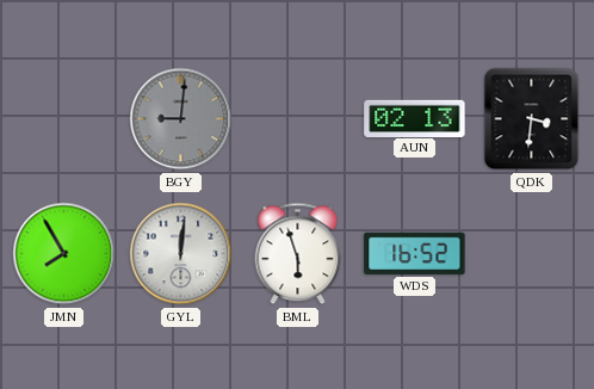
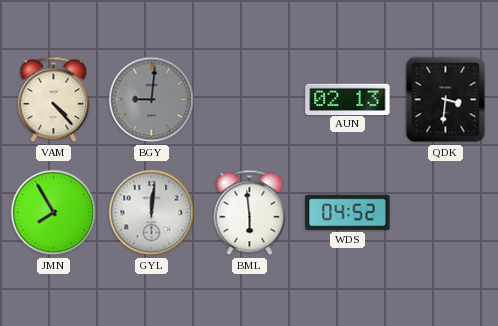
VAM: none -> 4:23
BML: 5:57 -> 5:59
WDS: 16:52 -> 04:52
